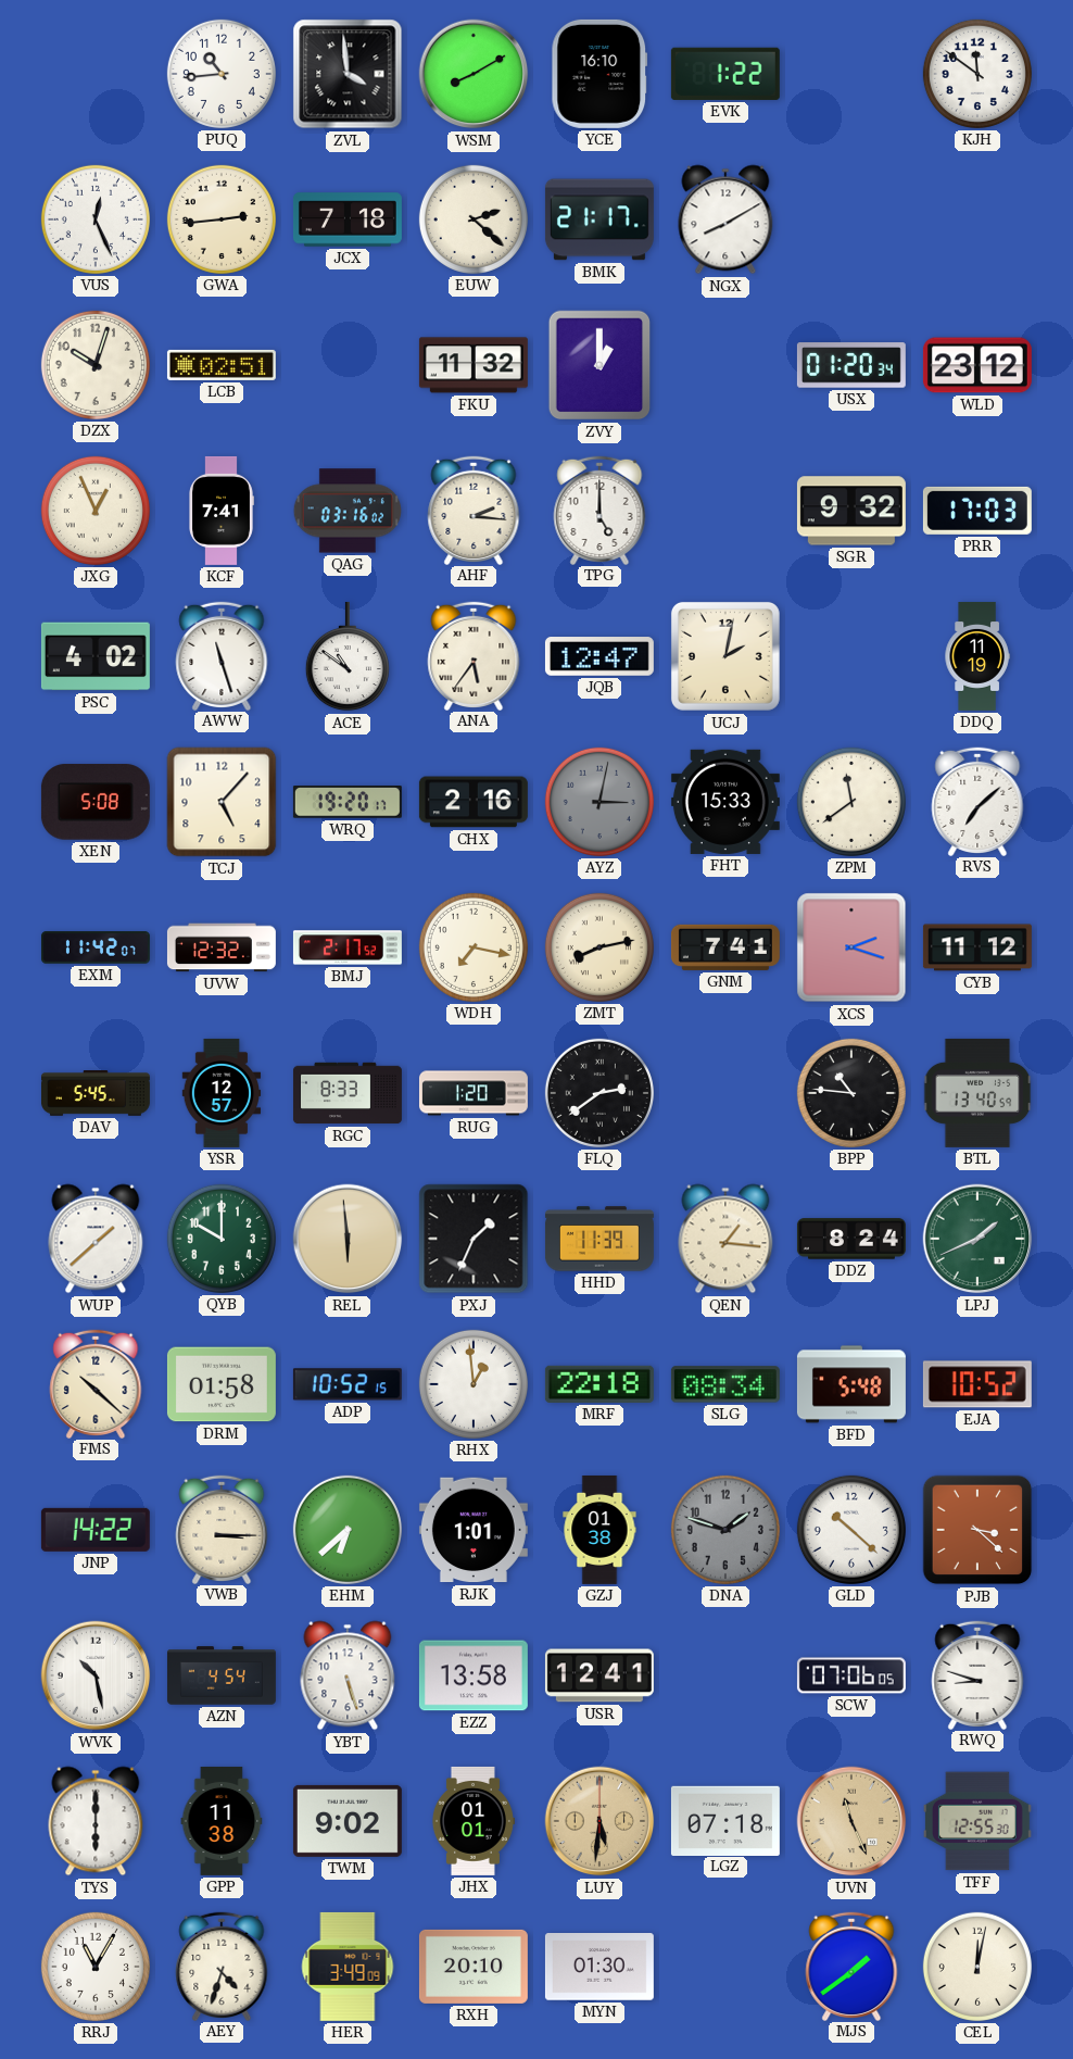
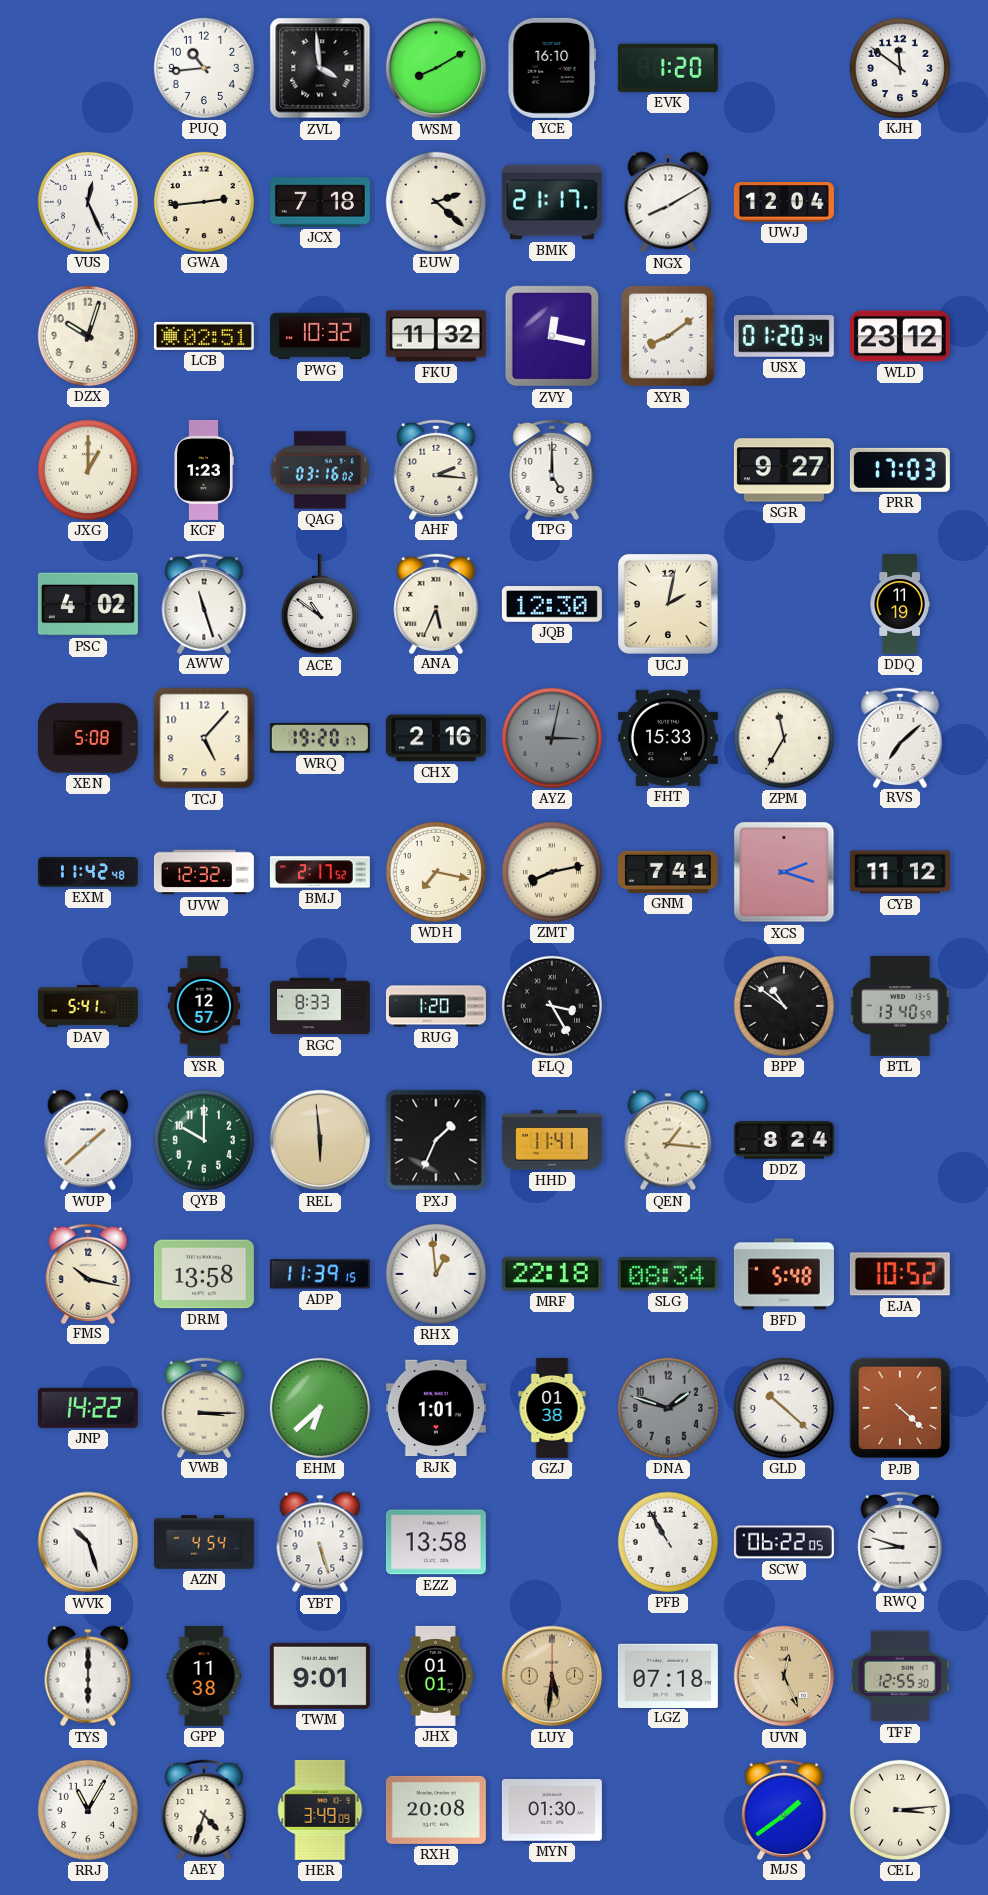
EVK: 1:22 -> 1:20
UWJ: none -> 12:04
PWG: none -> 10:32
ZVY: 1:00 -> 12:17
XYR: none -> 8:09
JXG: 12:56 -> 1:00
KCF: 7:41 -> 1:23
SGR: 9:32 -> 9:27
ANA: 5:36 -> 5:34
JQB: 12:47 -> 12:30
ZPM: 11:39 -> 11:35
EXM: 11:42:07 -> 11:42:48
DAV: 5:45 -> 5:41
FLQ: 2:39 -> 3:25
BPP: 10:46 -> 10:51
HHD: 11:39 -> 11:41
LPJ: 1:41 -> none
FMS: 10:22 -> 10:17
DRM: 01:58 -> 13:58
ADP: 10:52 -> 11:39
PJB: 3:22 -> 4:22
WVK: 10:28 -> 10:27
USR: 12:41 -> none
PFB: none -> 10:55
SCW: 07:06 -> 06:22
TWM: 9:02 -> 9:01
UVN: 11:26 -> 12:26
RXH: 20:10 -> 20:08
CEL: 12:02 -> 3:14
